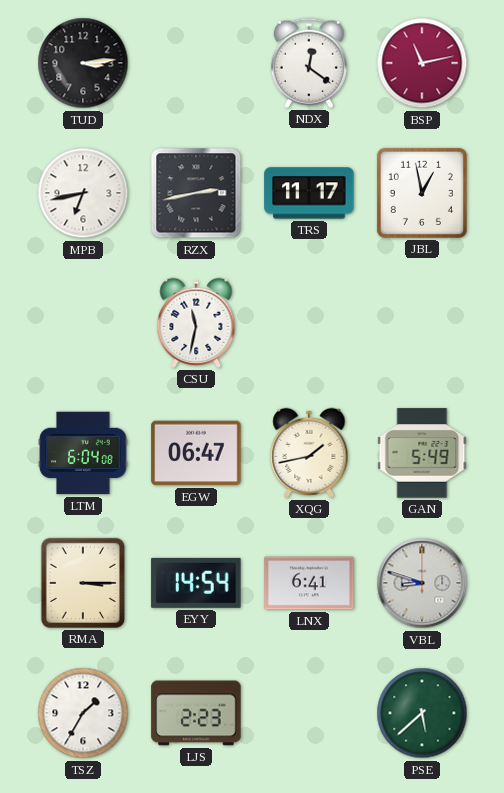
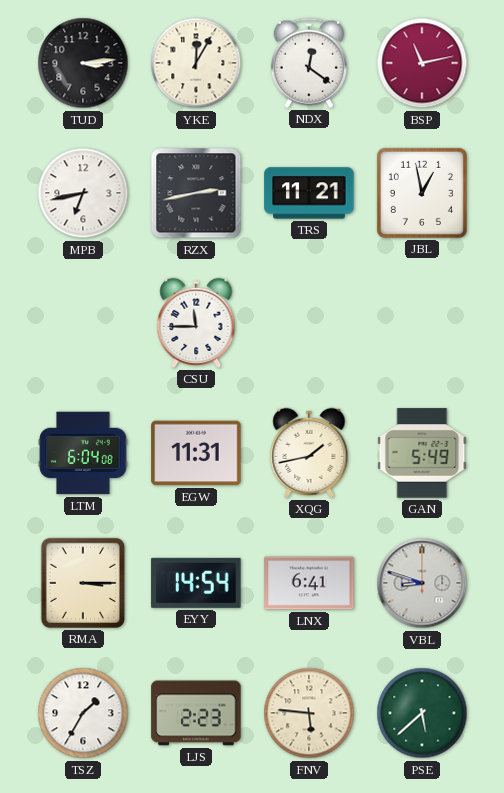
YKE: none -> 12:05
TRS: 11:17 -> 11:21
CSU: 11:32 -> 11:45
EGW: 06:47 -> 11:31
FNV: none -> 5:46
